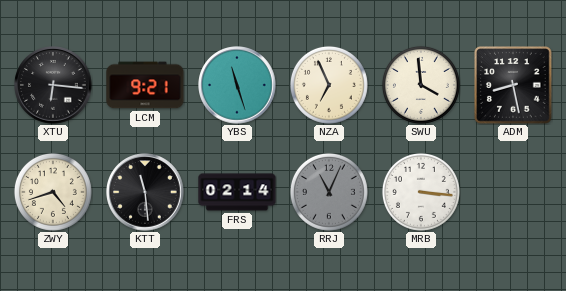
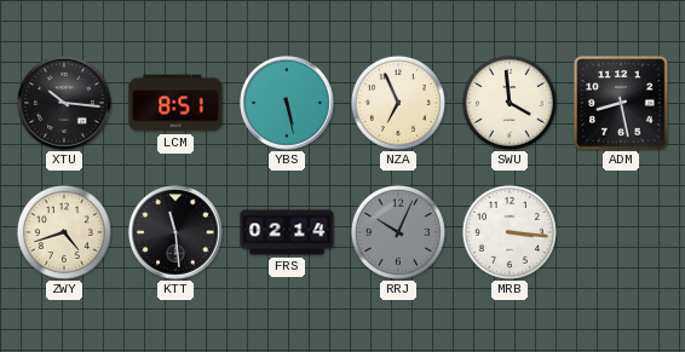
XTU: 6:16 -> 10:16
LCM: 9:21 -> 8:51
YBS: 11:27 -> 5:28
RRJ: 11:04 -> 10:04
